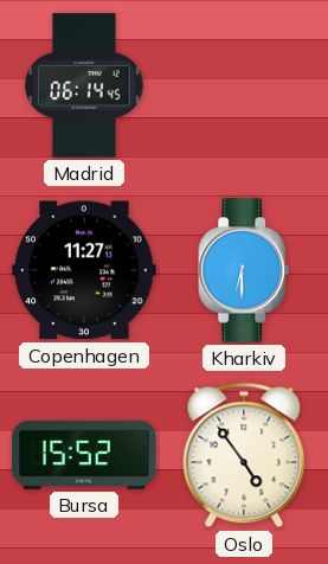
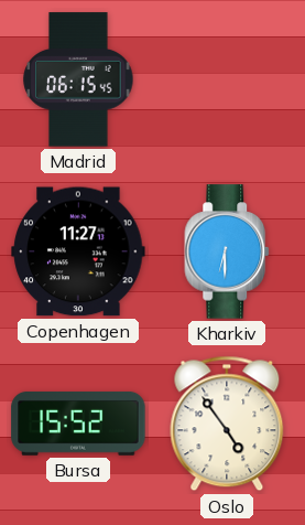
Madrid: 06:14 -> 06:15
